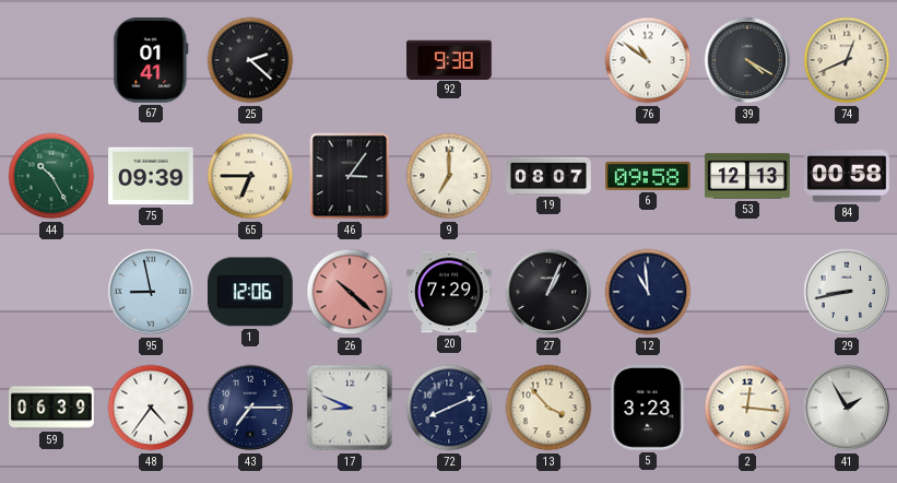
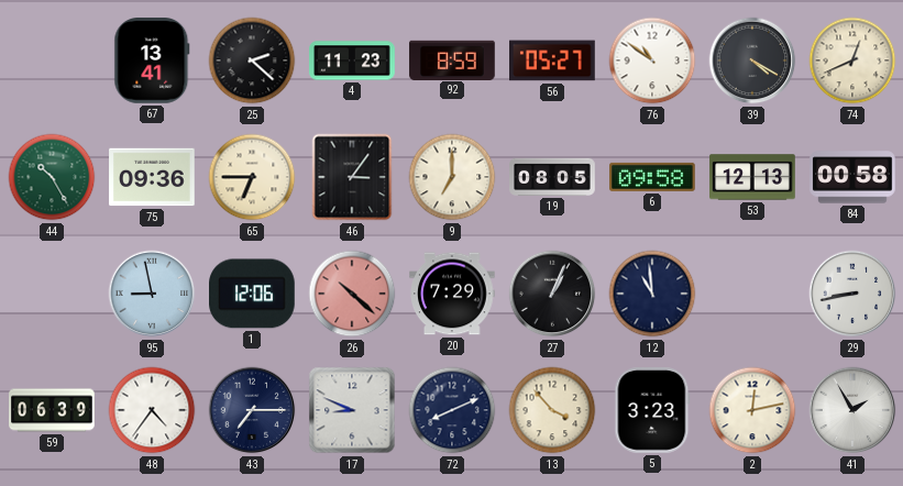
67: 01:41 -> 13:41
4: none -> 11:23
92: 9:38 -> 8:59
56: none -> 05:27
75: 09:39 -> 09:36
19: 08:07 -> 08:05
2: 12:16 -> 12:13
